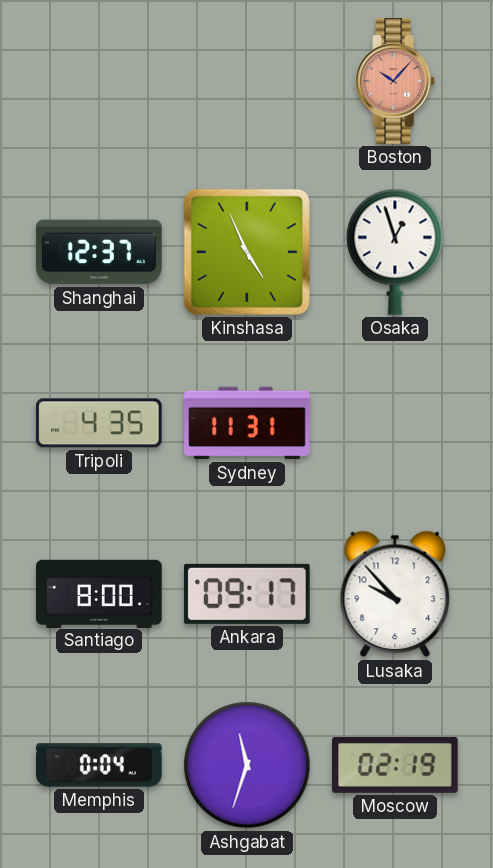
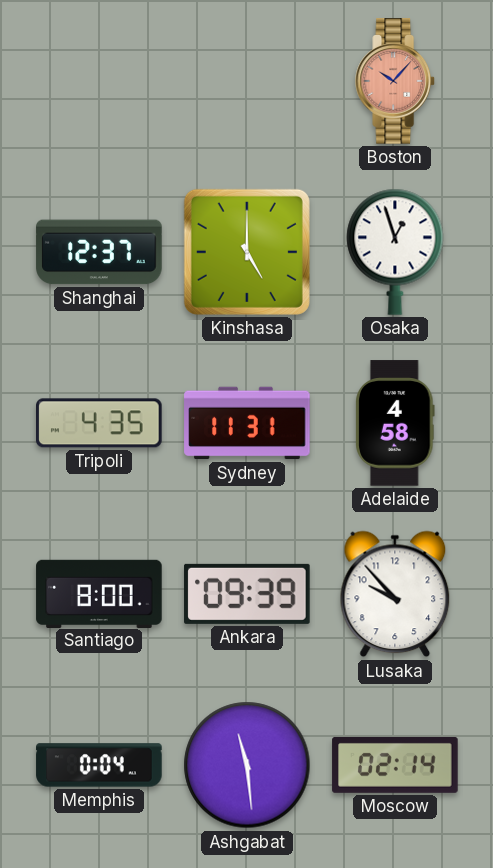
Kinshasa: 4:56 -> 5:00
Adelaide: none -> 4:58
Ankara: 09:17 -> 09:39
Ashgabat: 11:33 -> 11:29
Moscow: 02:19 -> 02:14
